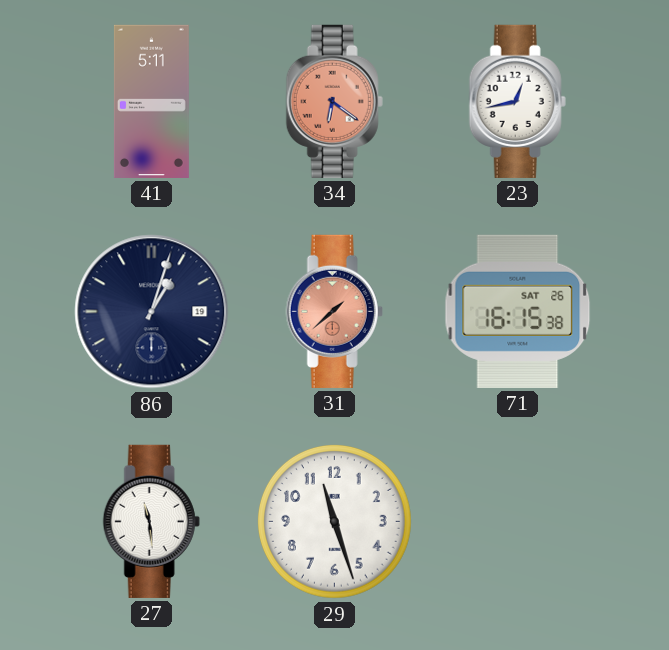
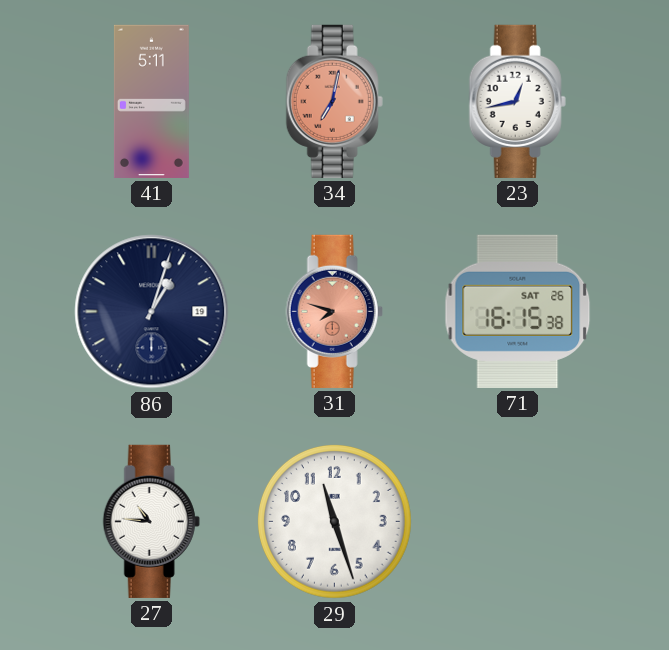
34: 6:21 -> 7:02
31: 1:38 -> 7:48
27: 11:29 -> 10:46
